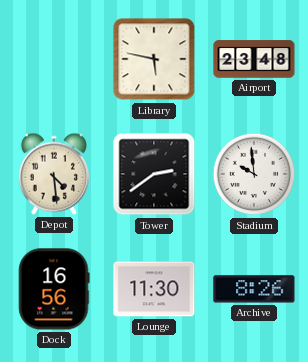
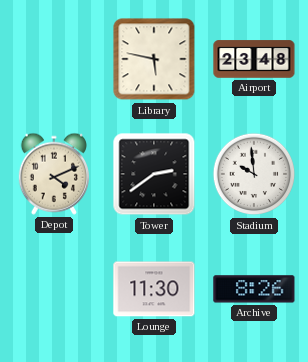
Depot: 4:29 -> 4:11
Dock: 16:56 -> none
